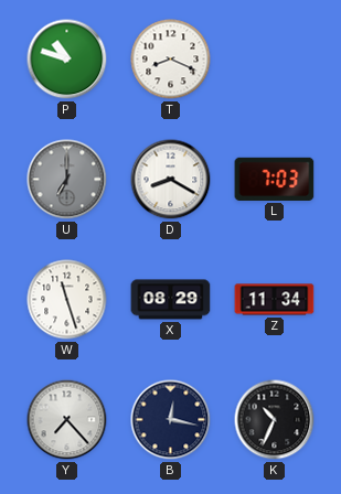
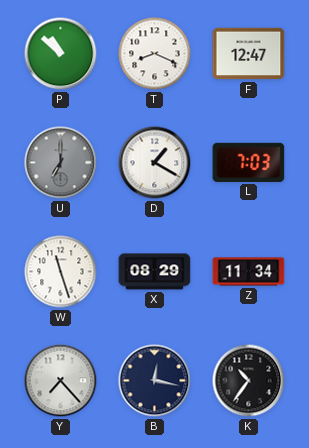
P: 10:48 -> 10:52
F: none -> 12:47
D: 8:20 -> 1:20
K: 10:34 -> 10:36
